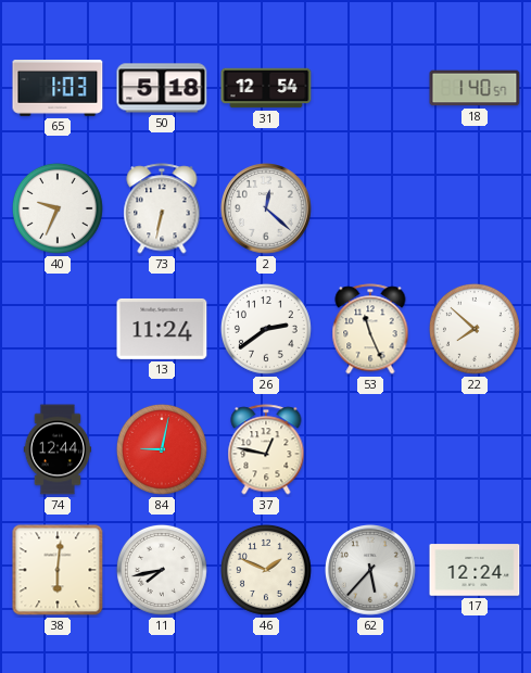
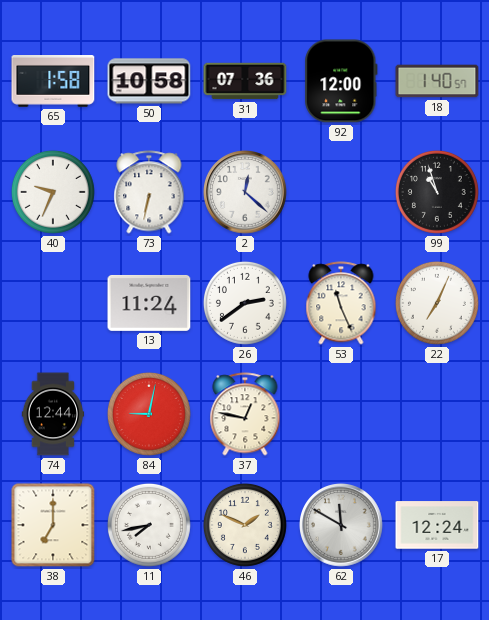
65: 1:03 -> 1:58
50: 5:18 -> 10:58
31: 12:54 -> 07:36
92: none -> 12:00
99: none -> 10:57
22: 7:52 -> 7:04
38: 6:01 -> 7:00
62: 5:37 -> 11:50
